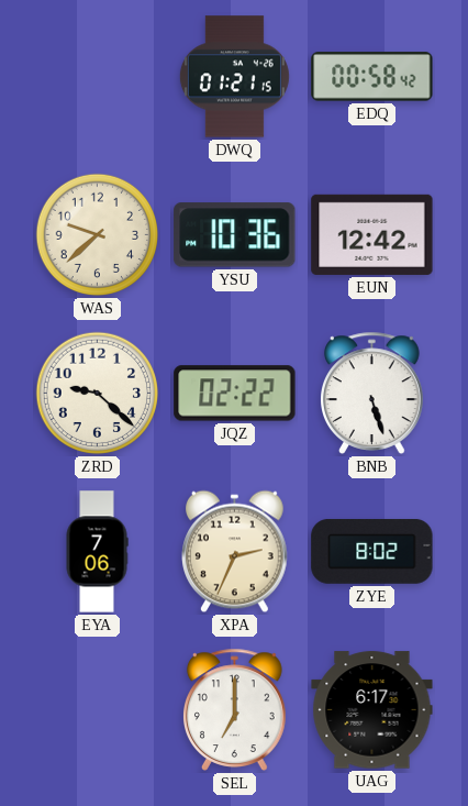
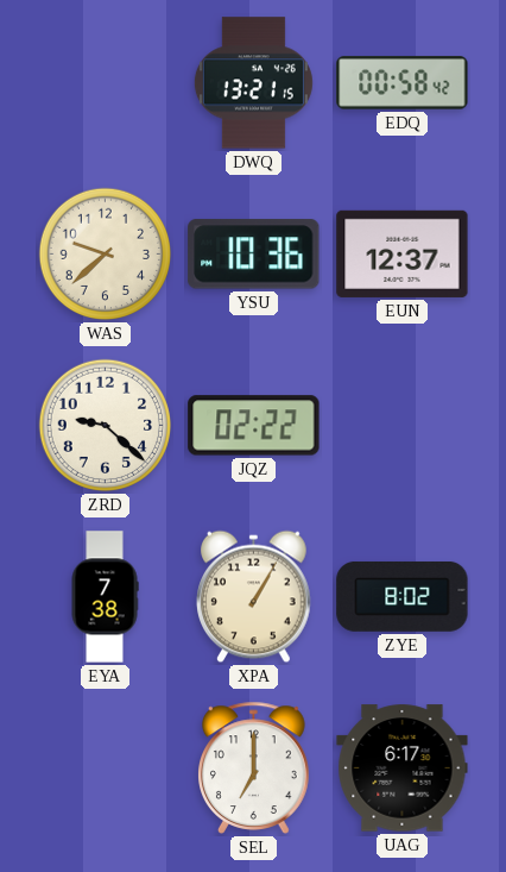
DWQ: 01:21 -> 13:21
EUN: 12:42 -> 12:37
BNB: 5:27 -> none
EYA: 7:06 -> 7:38
XPA: 2:34 -> 1:05
